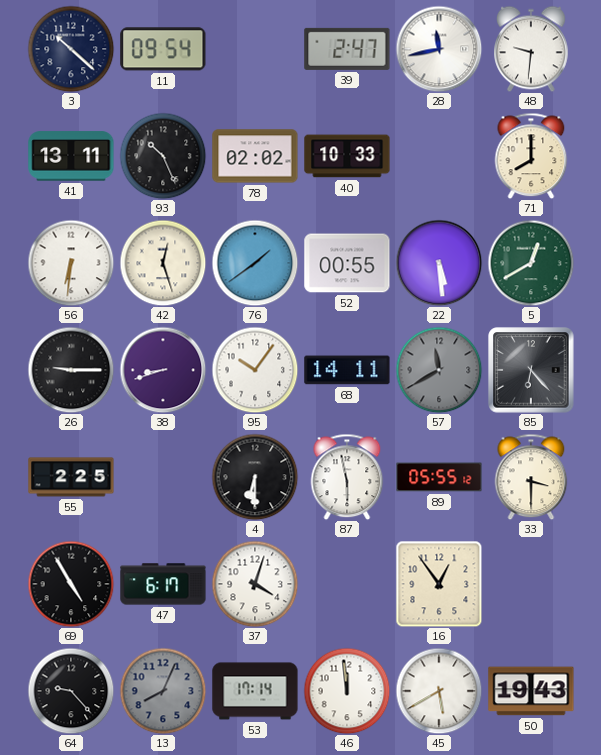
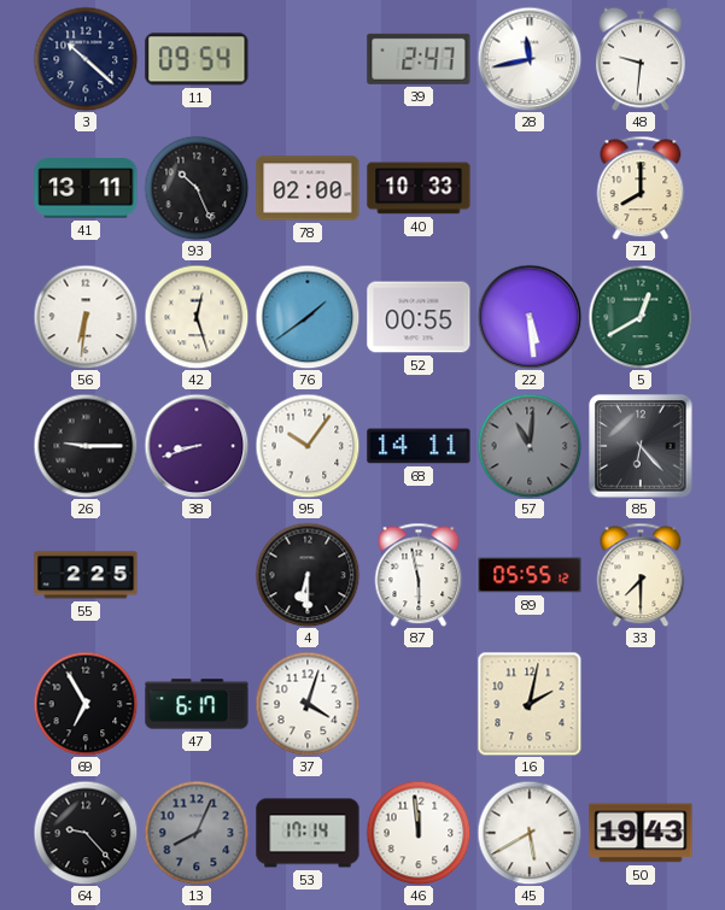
78: 02:02 -> 02:00
57: 11:40 -> 11:01
33: 3:30 -> 7:30
69: 4:55 -> 6:55
16: 12:54 -> 2:02
